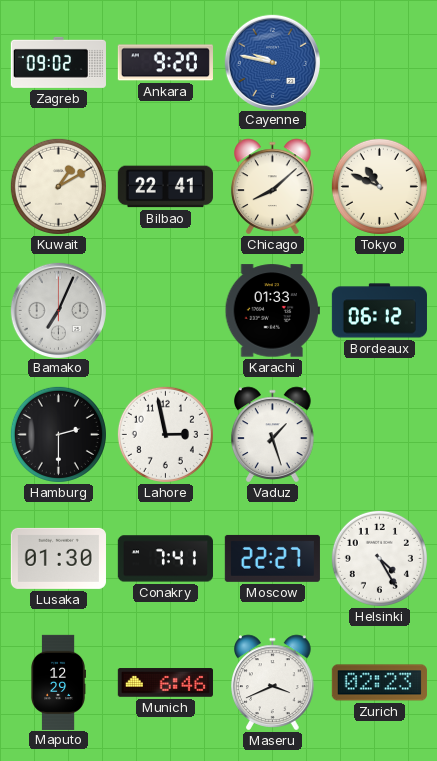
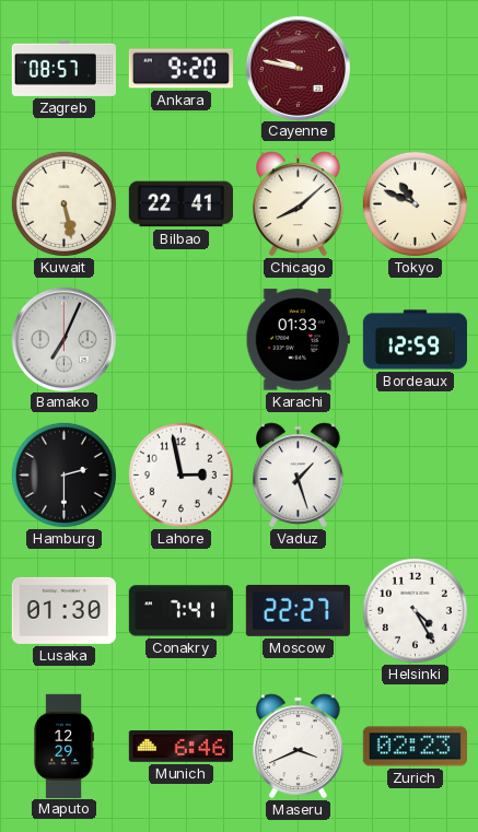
Zagreb: 09:02 -> 08:57
Cayenne dial: blue -> burgundy
Kuwait: 1:10 -> 5:28
Bordeaux: 06:12 -> 12:59
